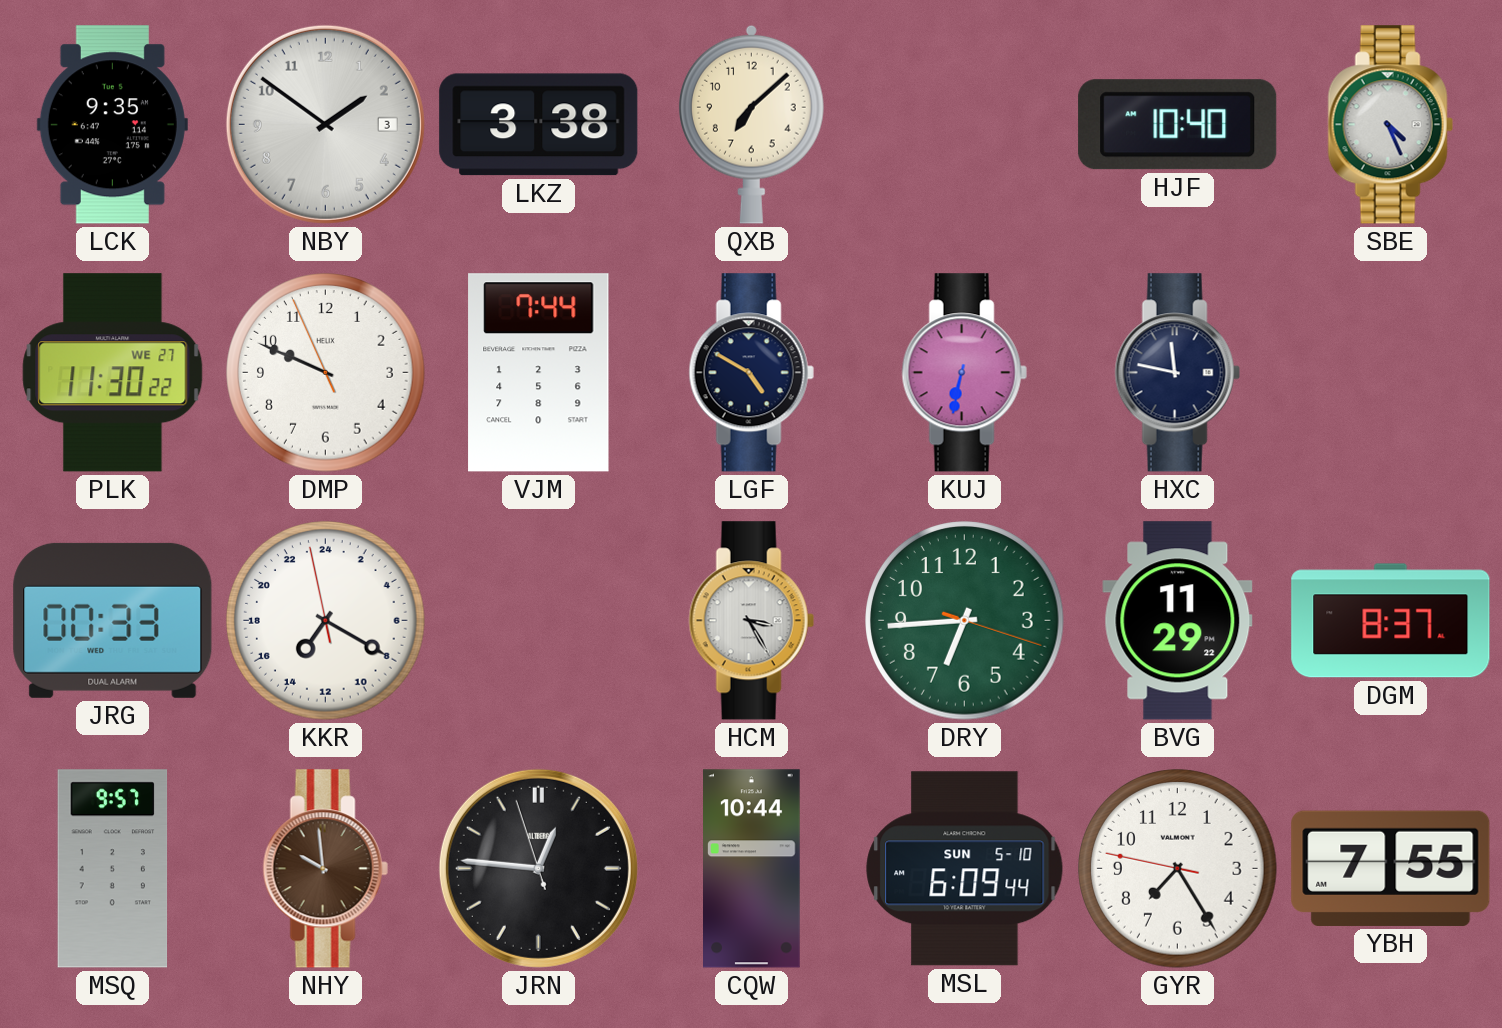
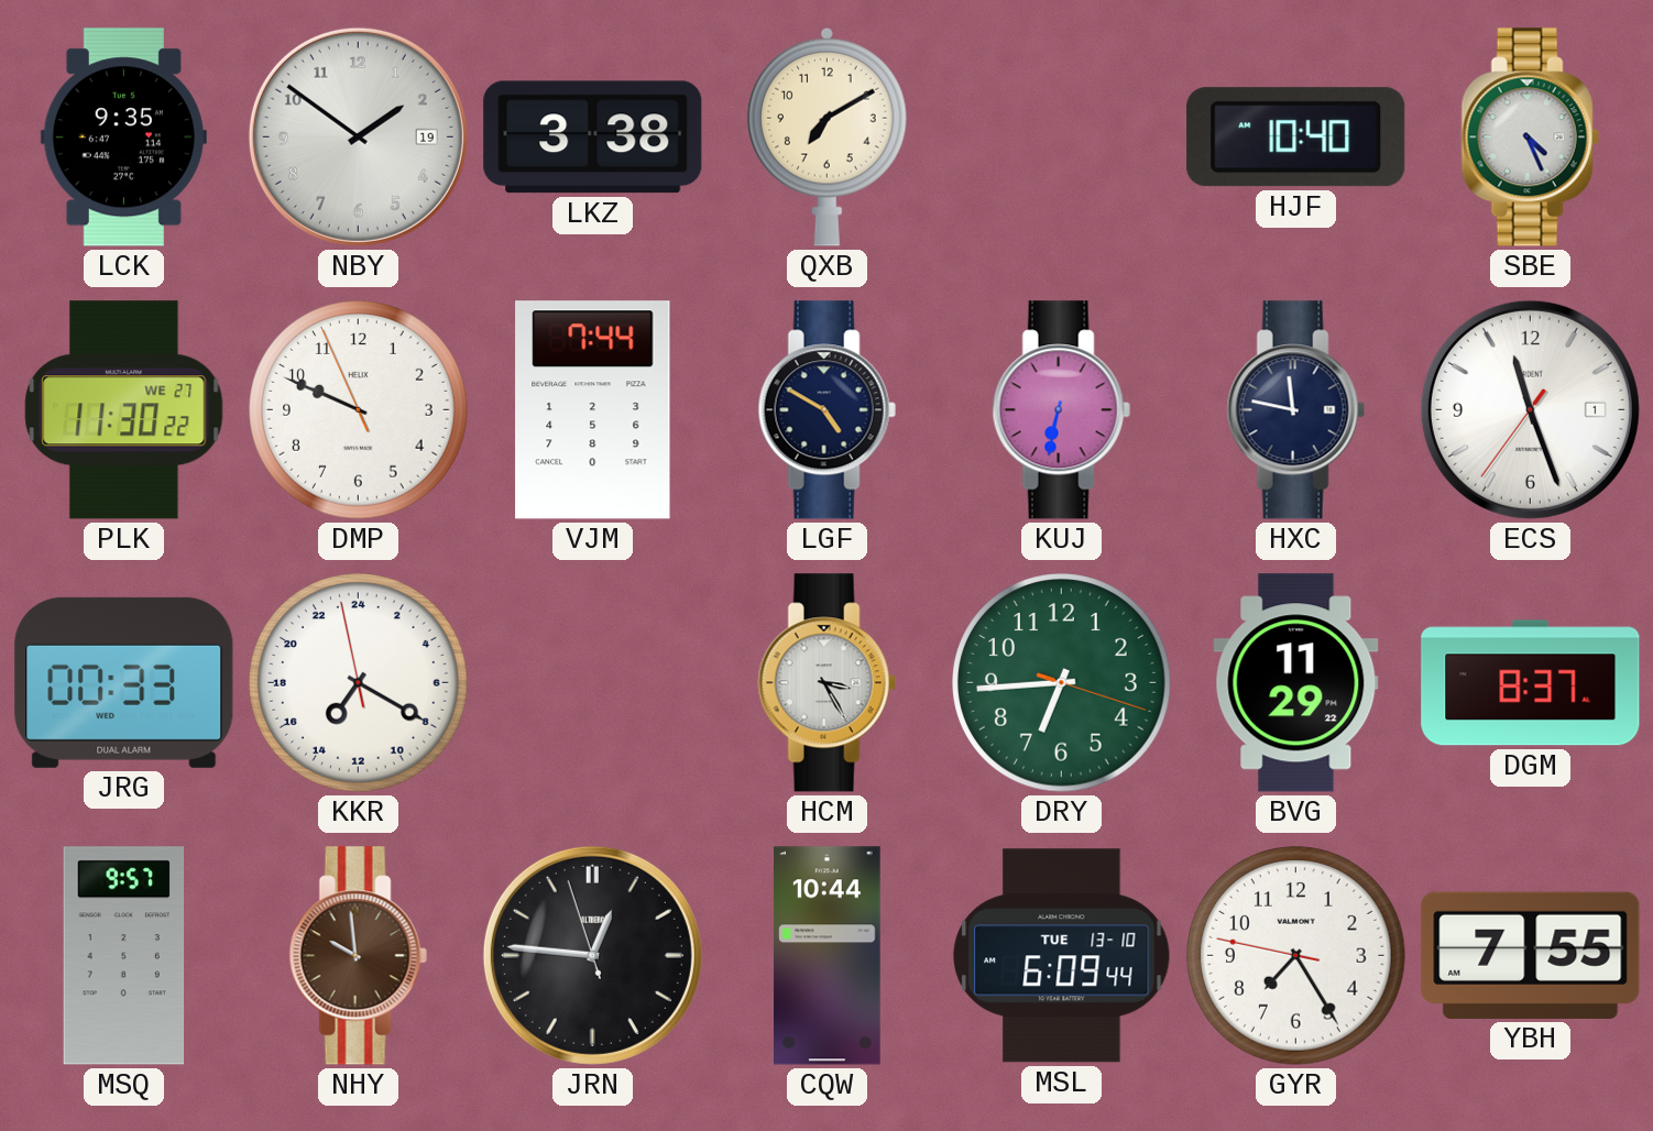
NBY date: 3 -> 19
QXB: 7:08 -> 7:10
ECS: none -> 11:26
MSL date: SUN 5-10 -> TUE 13-10
